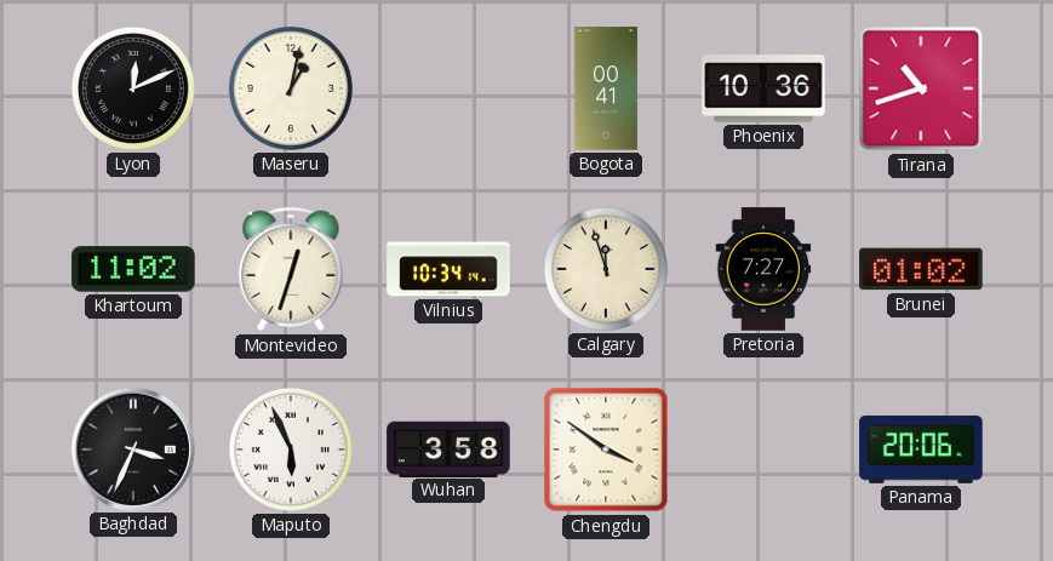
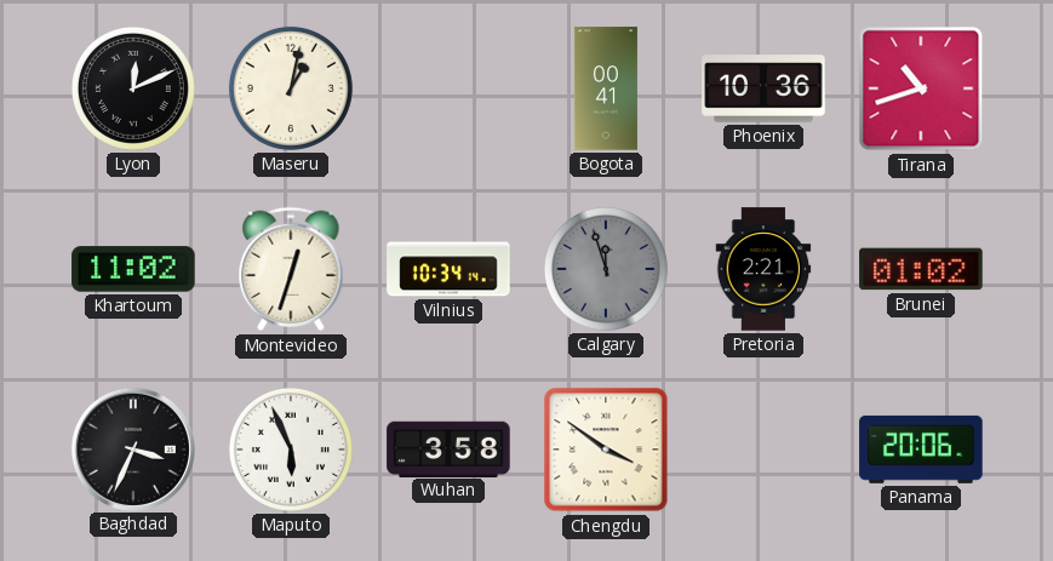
Calgary dial: cream -> grey
Pretoria: 7:27 -> 2:21
